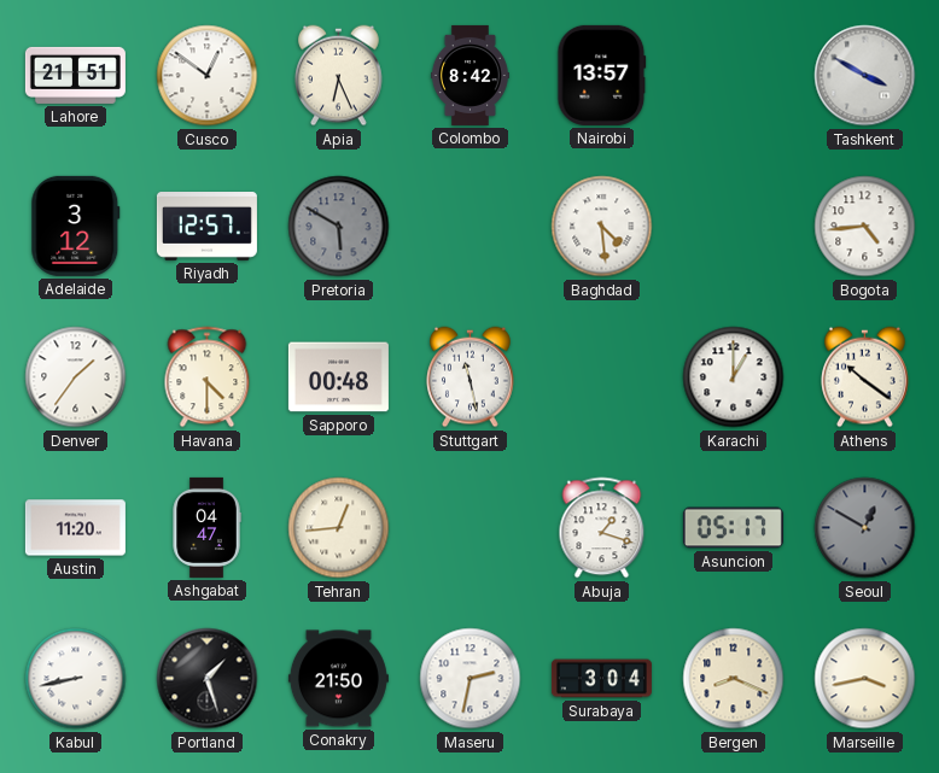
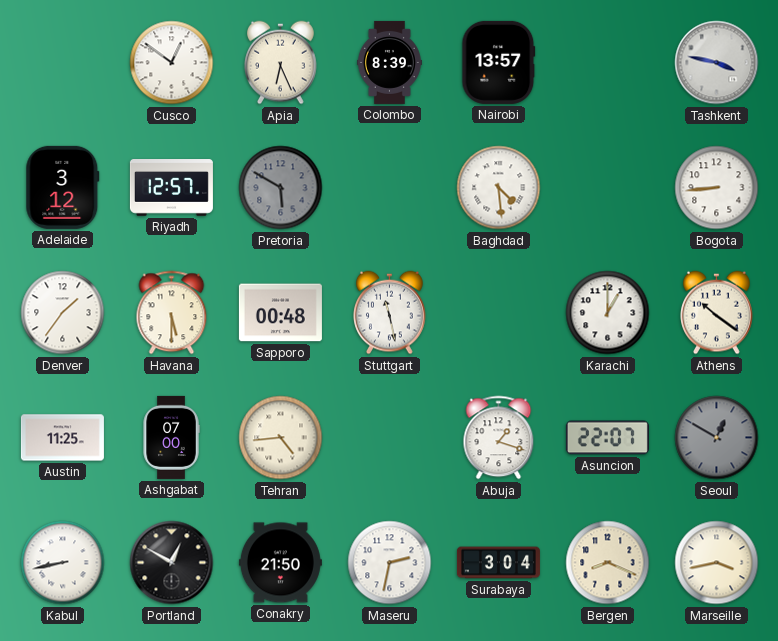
Lahore: 21:51 -> none
Colombo: 8:42 -> 8:39
Tashkent: 3:50 -> 3:47
Bogota: 4:44 -> 8:44
Havana: 4:30 -> 5:30
Austin: 11:20 -> 11:25
Ashgabat: 04:47 -> 07:00
Tehran: 12:44 -> 4:44
Asuncion: 05:17 -> 22:07
Portland: 1:27 -> 12:50
